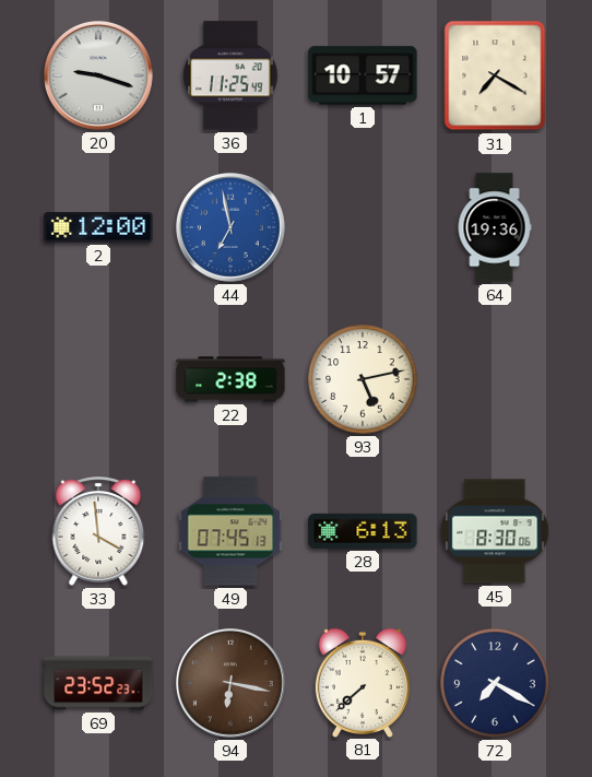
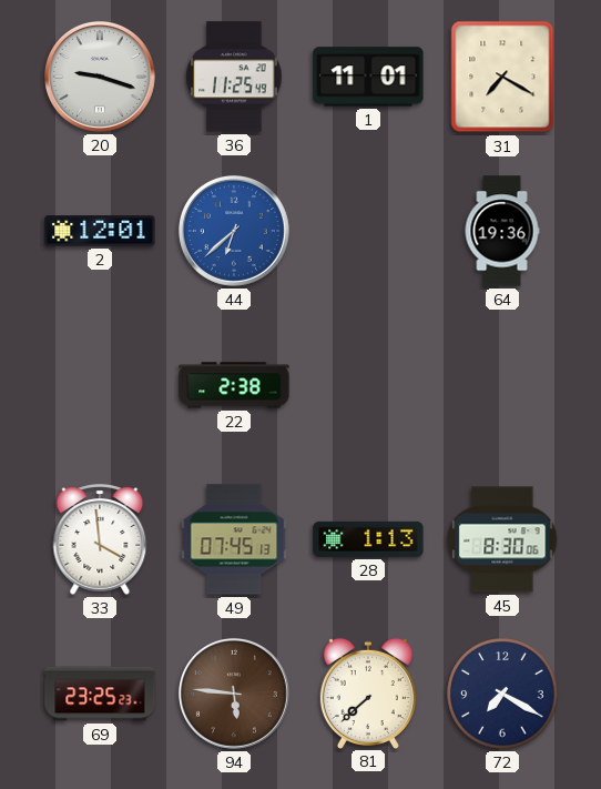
1: 10:57 -> 11:01
2: 12:00 -> 12:01
44: 6:58 -> 6:38
93: 5:13 -> none
28: 6:13 -> 1:13
69: 23:52 -> 23:25
94: 6:17 -> 5:46
